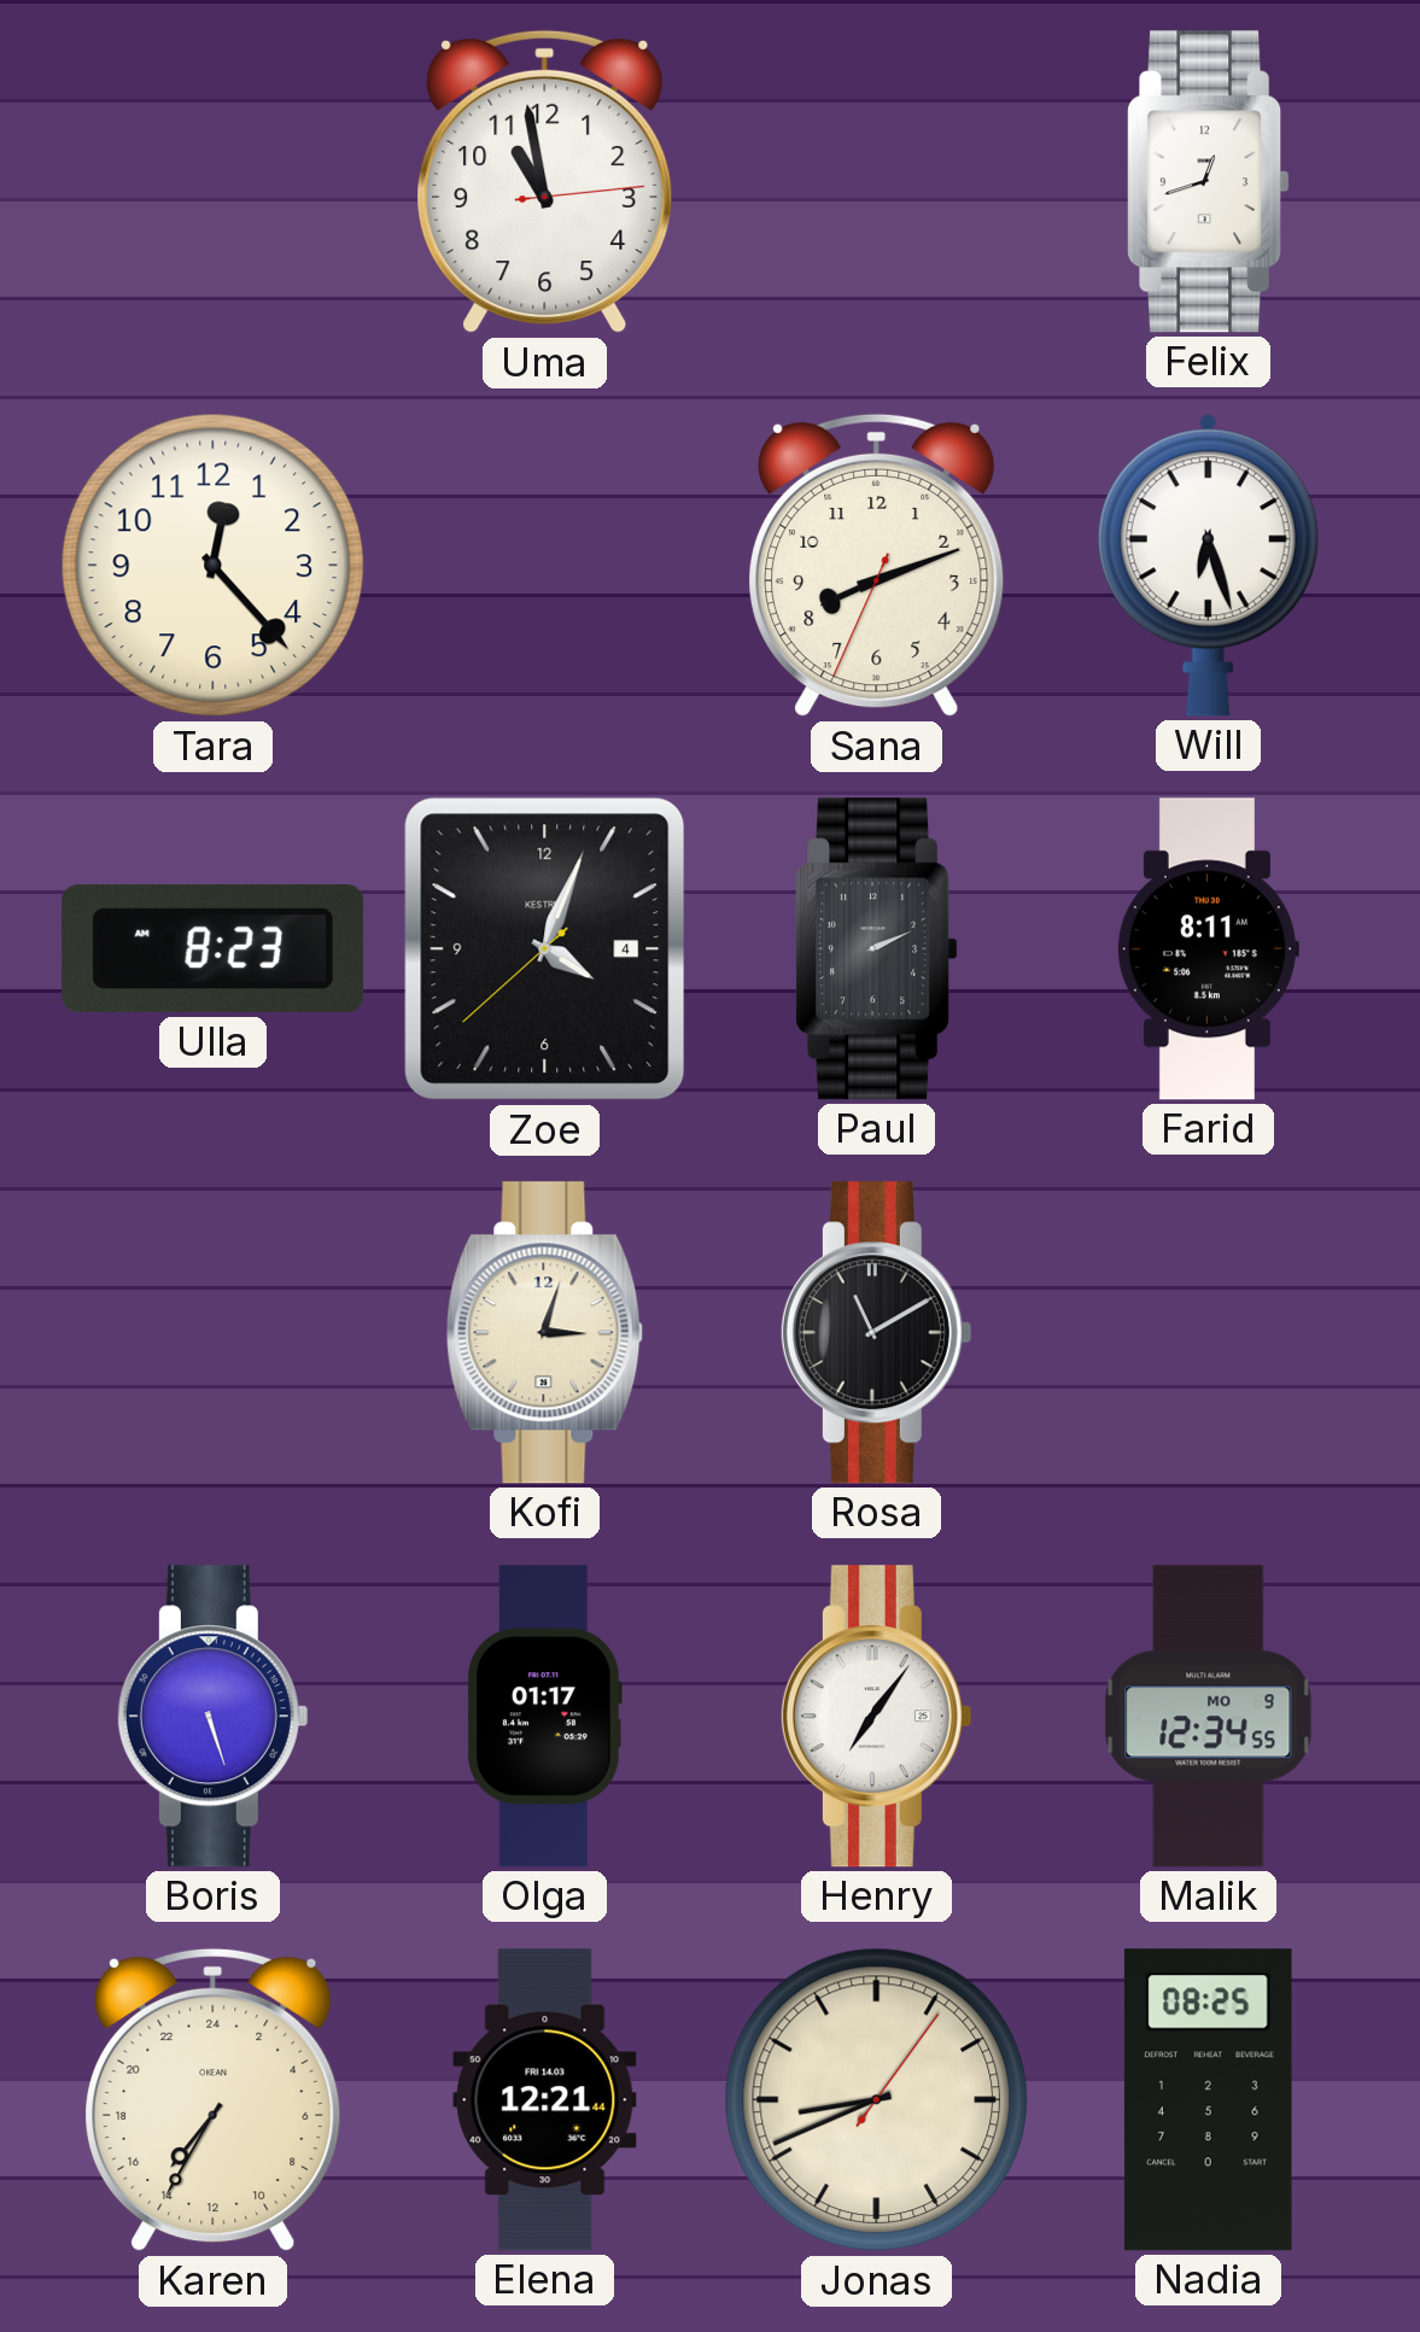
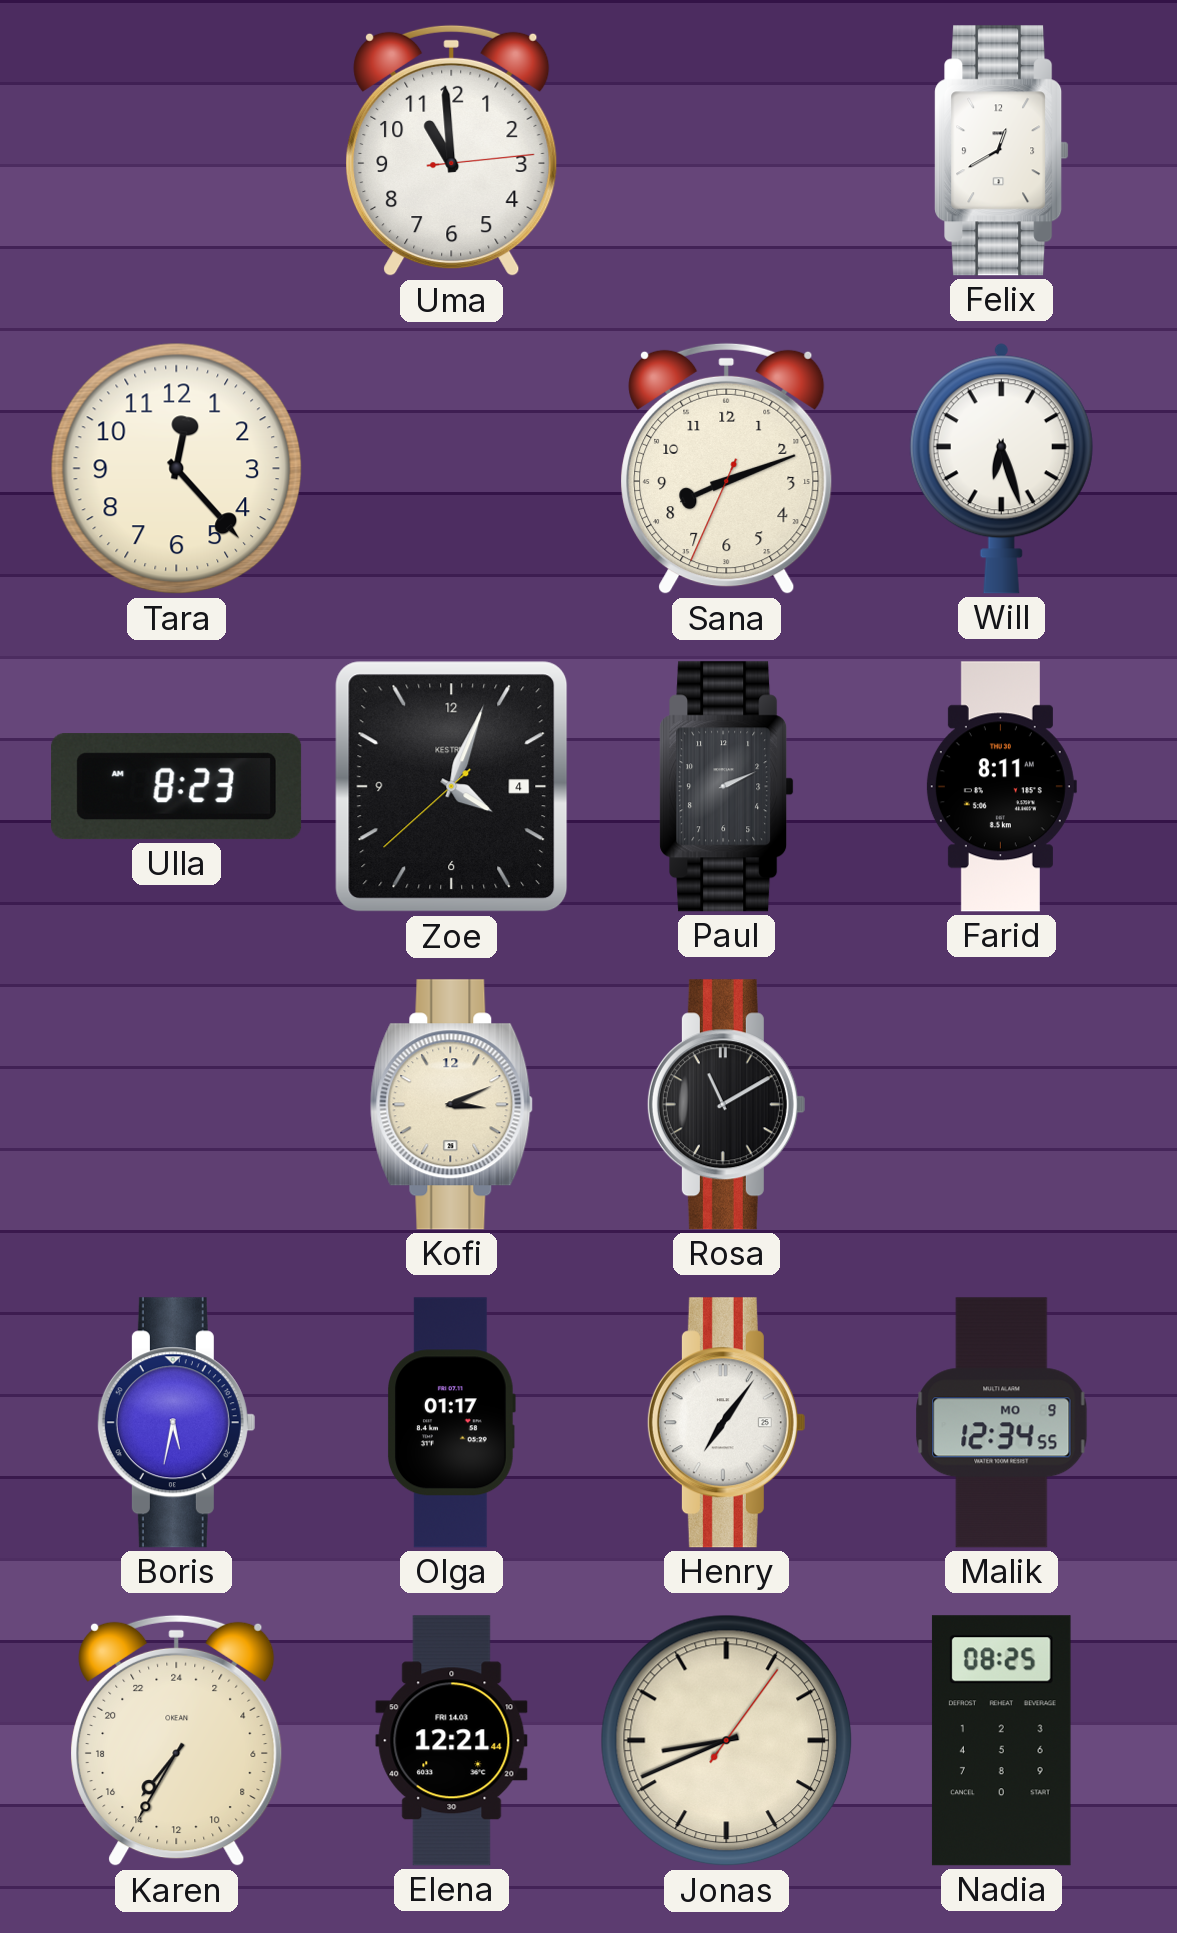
Uma: 10:58 -> 10:59
Felix: 12:42 -> 12:40
Kofi: 3:03 -> 3:11
Boris: 5:27 -> 5:32
